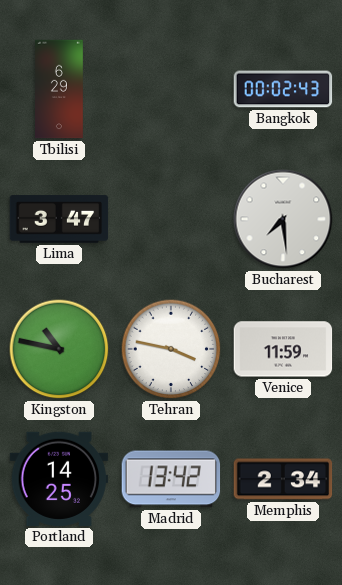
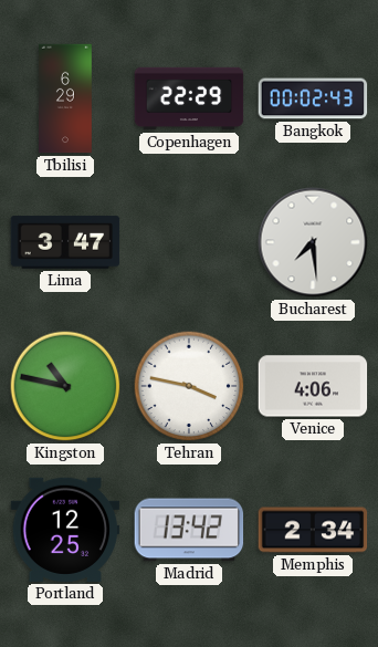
Copenhagen: none -> 22:29
Venice: 11:59 -> 4:06
Portland: 14:25 -> 12:25
